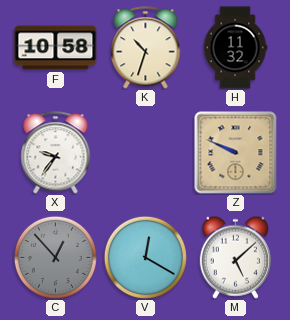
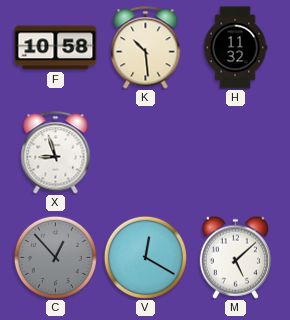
K: 10:33 -> 10:29
X: 9:36 -> 8:57
Z: 9:49 -> none
